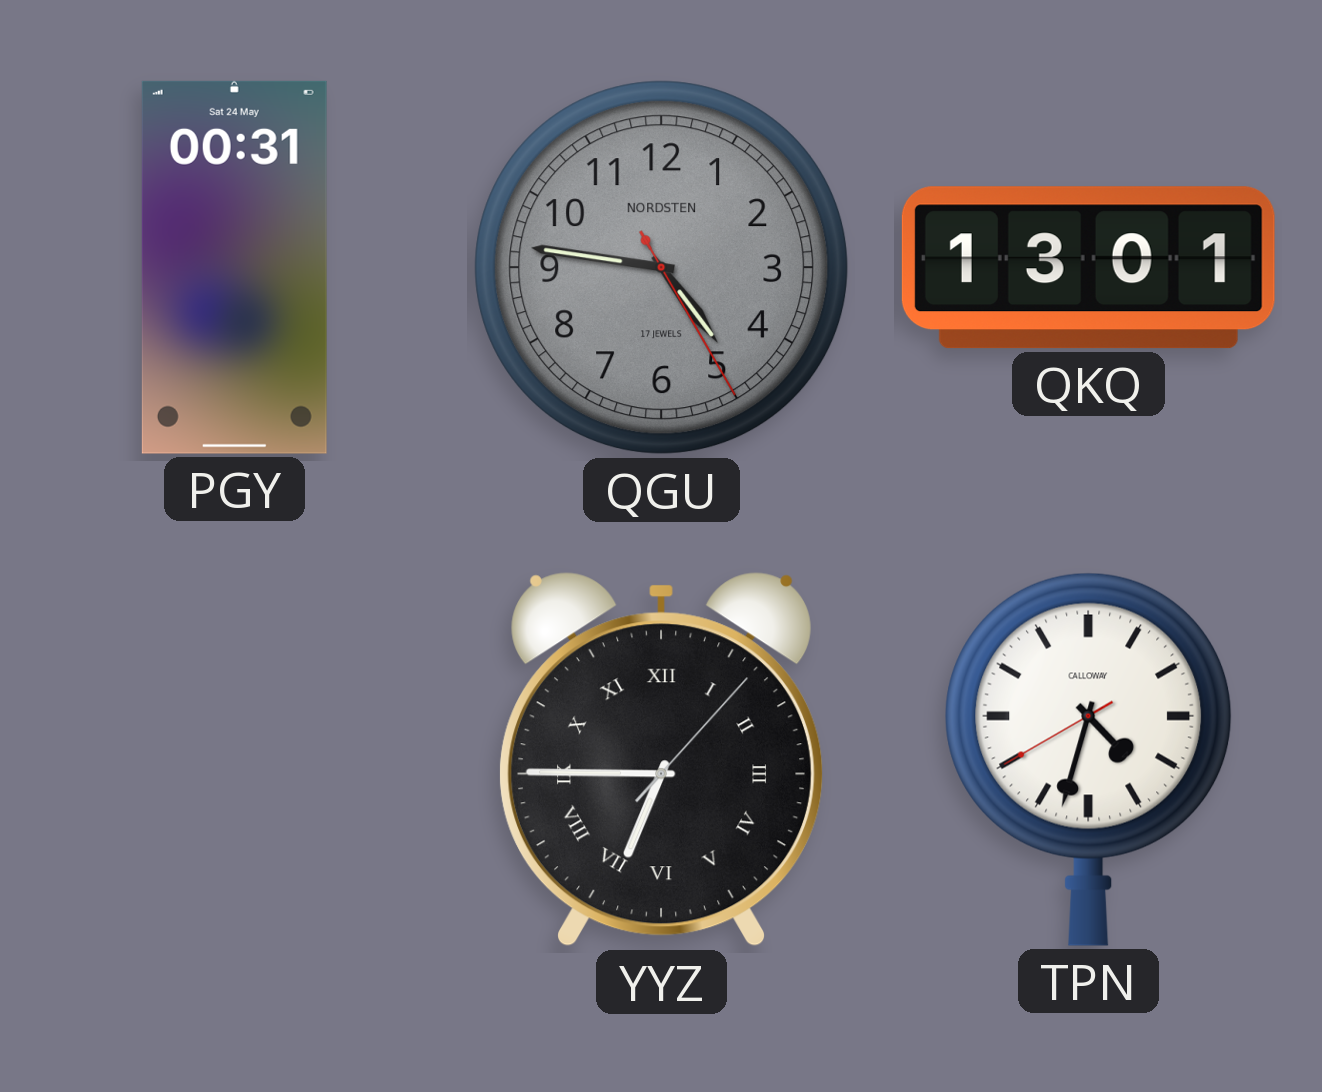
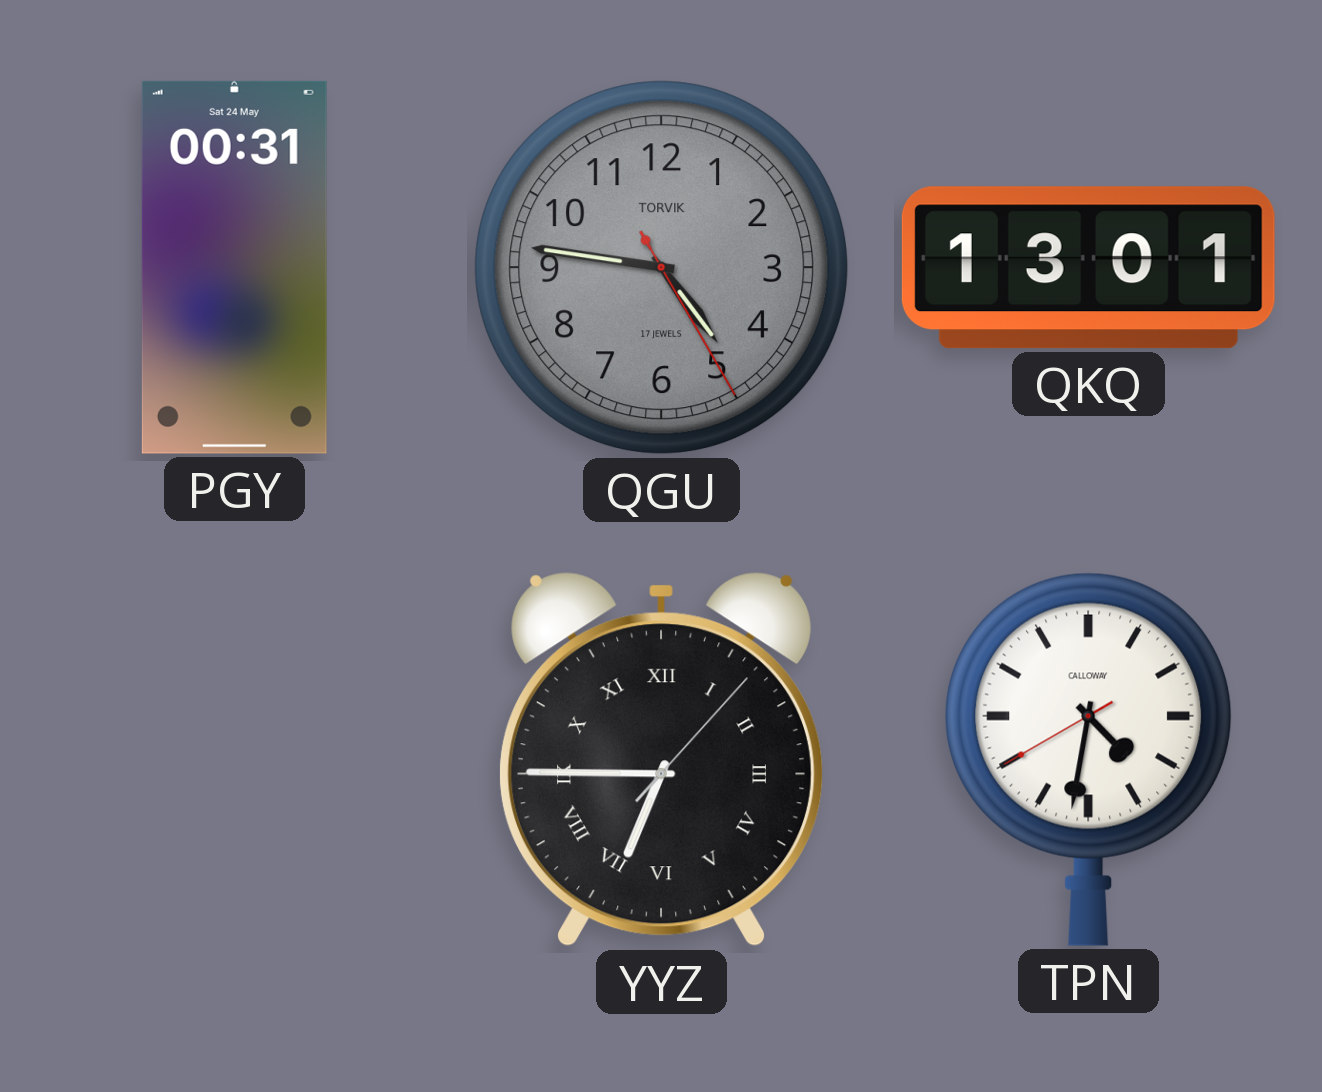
QGU brand: NORDSTEN -> TORVIK
TPN: 4:32 -> 4:31
